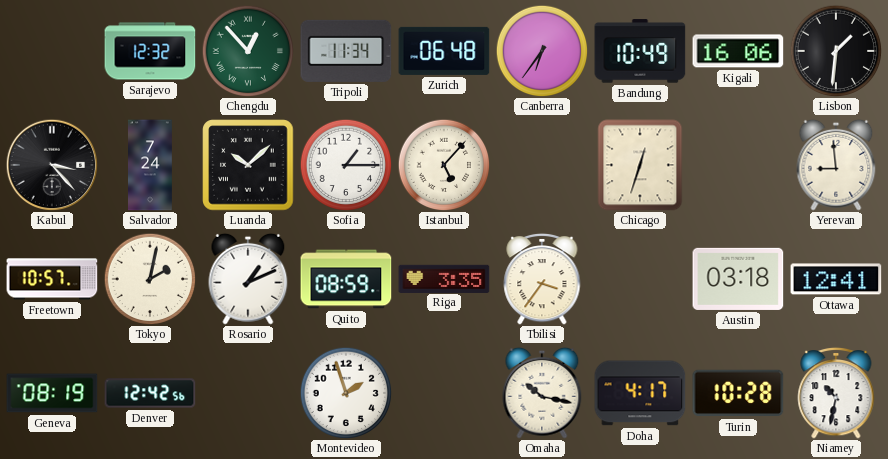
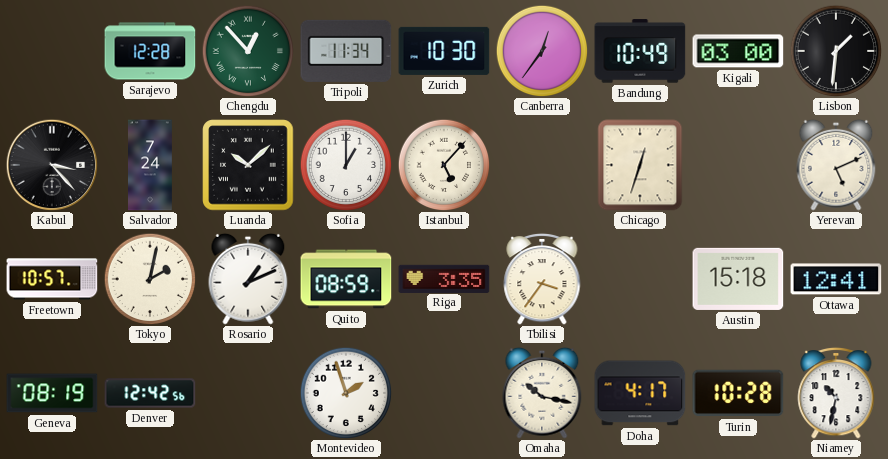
Sarajevo: 12:32 -> 12:28
Zurich: 06:48 -> 10:30
Canberra: 6:36 -> 12:36
Kigali: 16:06 -> 03:00
Sofia: 1:15 -> 1:00
Yerevan: 8:59 -> 5:11
Austin: 03:18 -> 15:18
